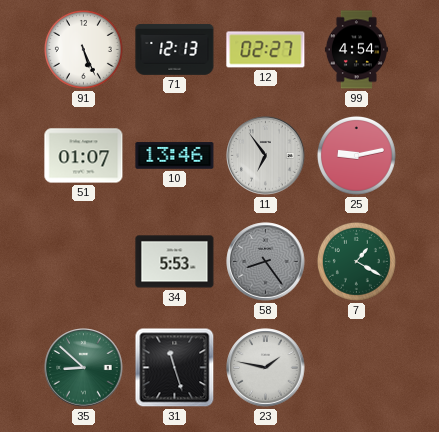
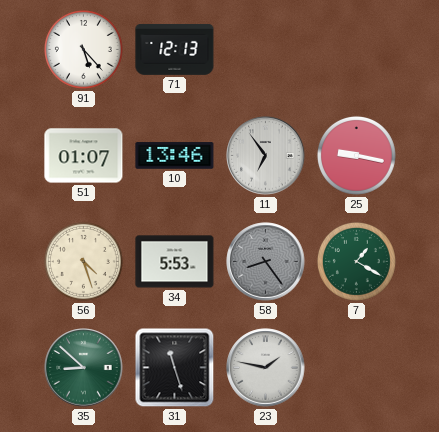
91: 5:26 -> 5:23
12: 02:27 -> none
99: 4:54 -> none
25: 9:13 -> 9:17
56: none -> 4:27
